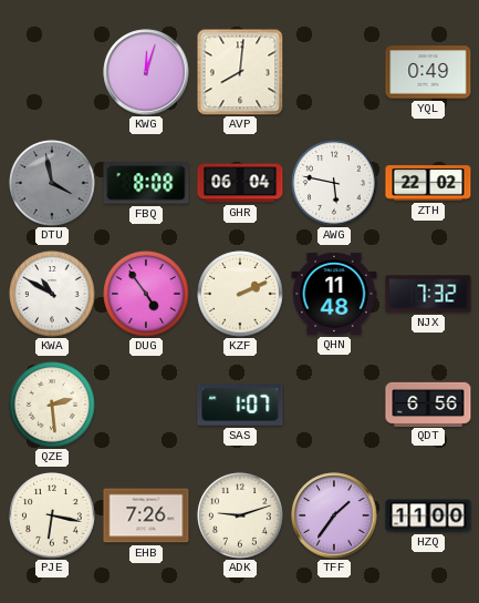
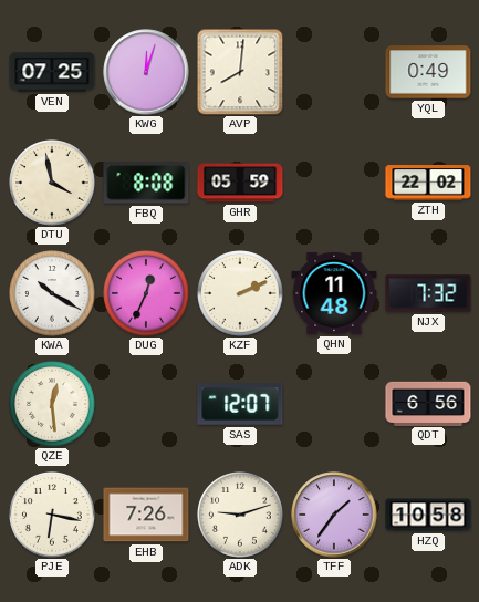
VEN: none -> 07:25
DTU dial: grey -> cream
GHR: 06:04 -> 05:59
AWG: 5:47 -> none
KWA: 10:50 -> 10:20
DUG: 4:54 -> 12:34
QZE: 2:29 -> 12:29
SAS: 1:07 -> 12:07
HZQ: 11:00 -> 10:58
